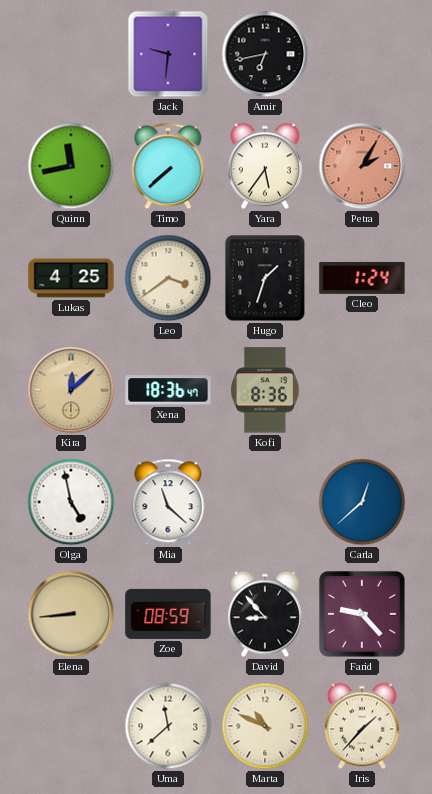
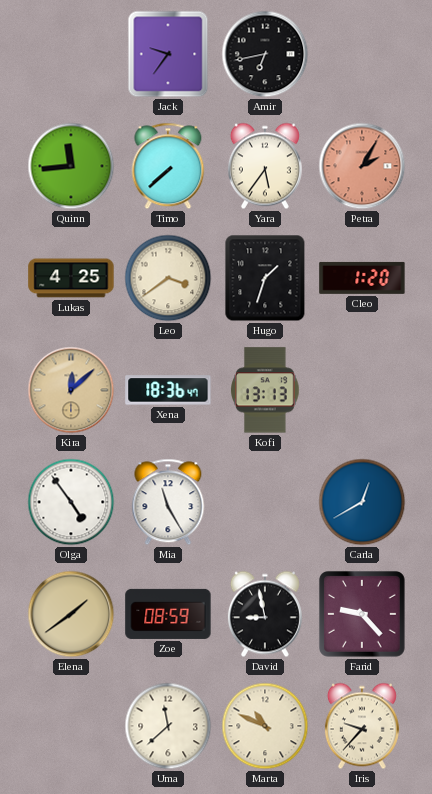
Jack: 9:31 -> 9:36
Quinn: 11:43 -> 11:44
Cleo: 1:24 -> 1:20
Kofi: 8:36 -> 13:13
Olga: 4:58 -> 4:54
Mia: 11:22 -> 11:25
Carla: 12:38 -> 12:40
Elena: 8:44 -> 1:39
David: 8:53 -> 8:58
Iris: 1:37 -> 9:37
